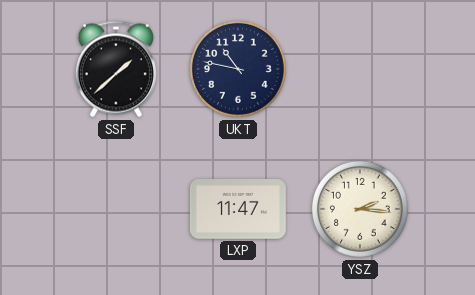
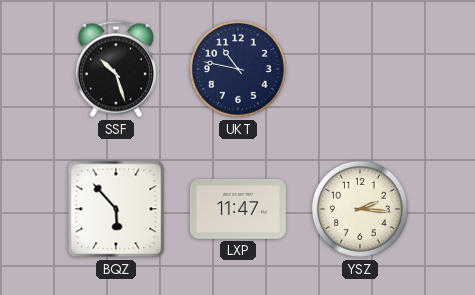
SSF: 1:38 -> 10:27
BQZ: none -> 5:53
